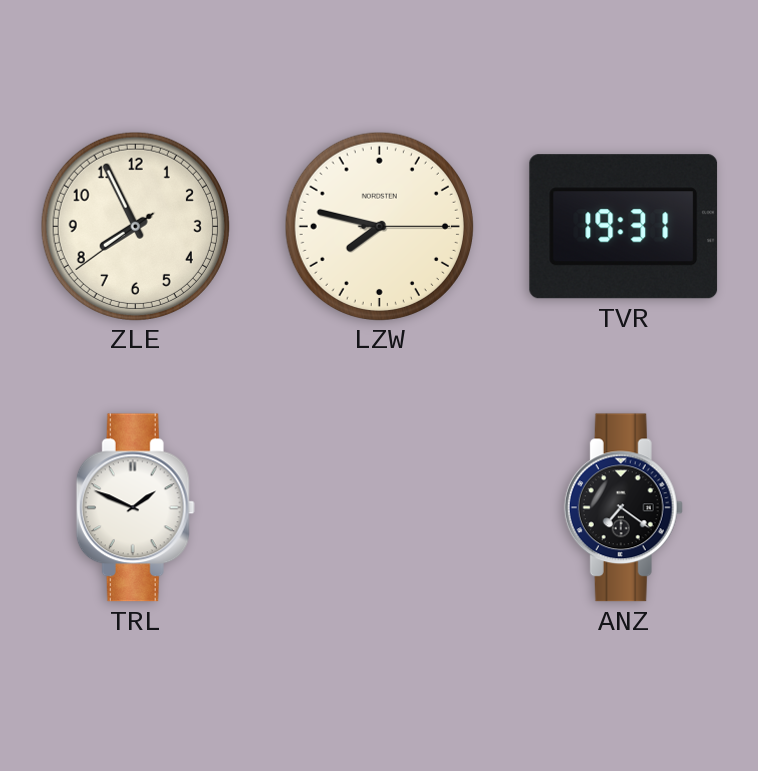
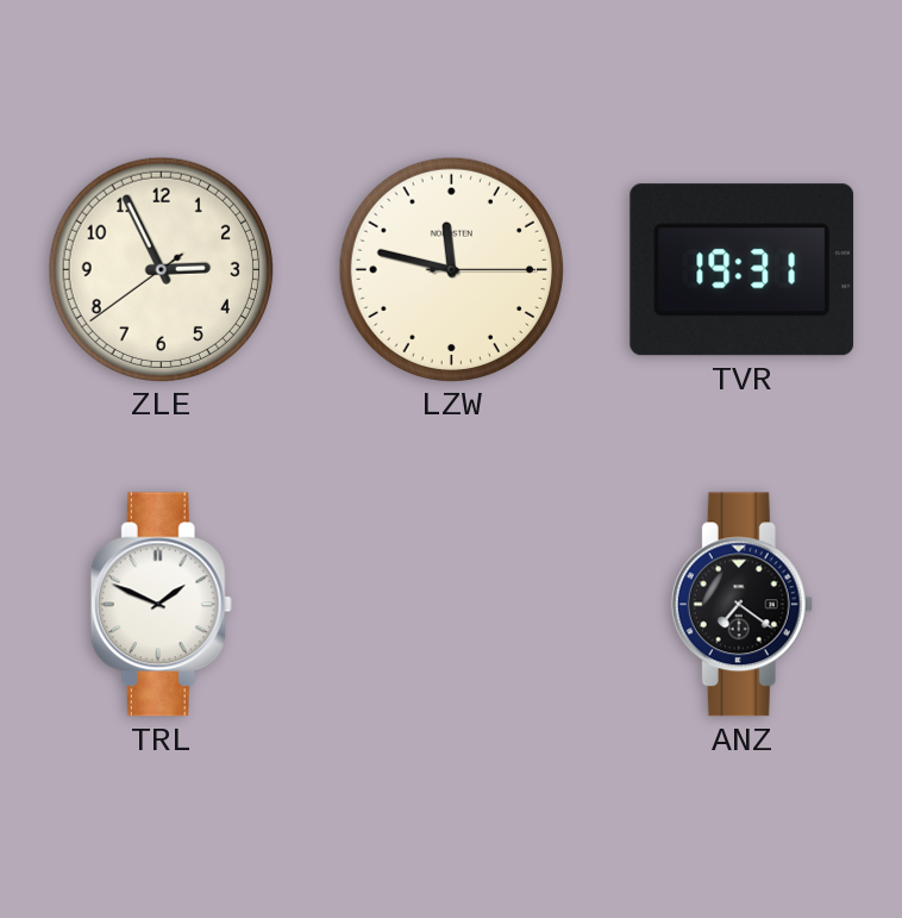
ZLE: 7:55 -> 2:55
LZW: 7:47 -> 11:47
